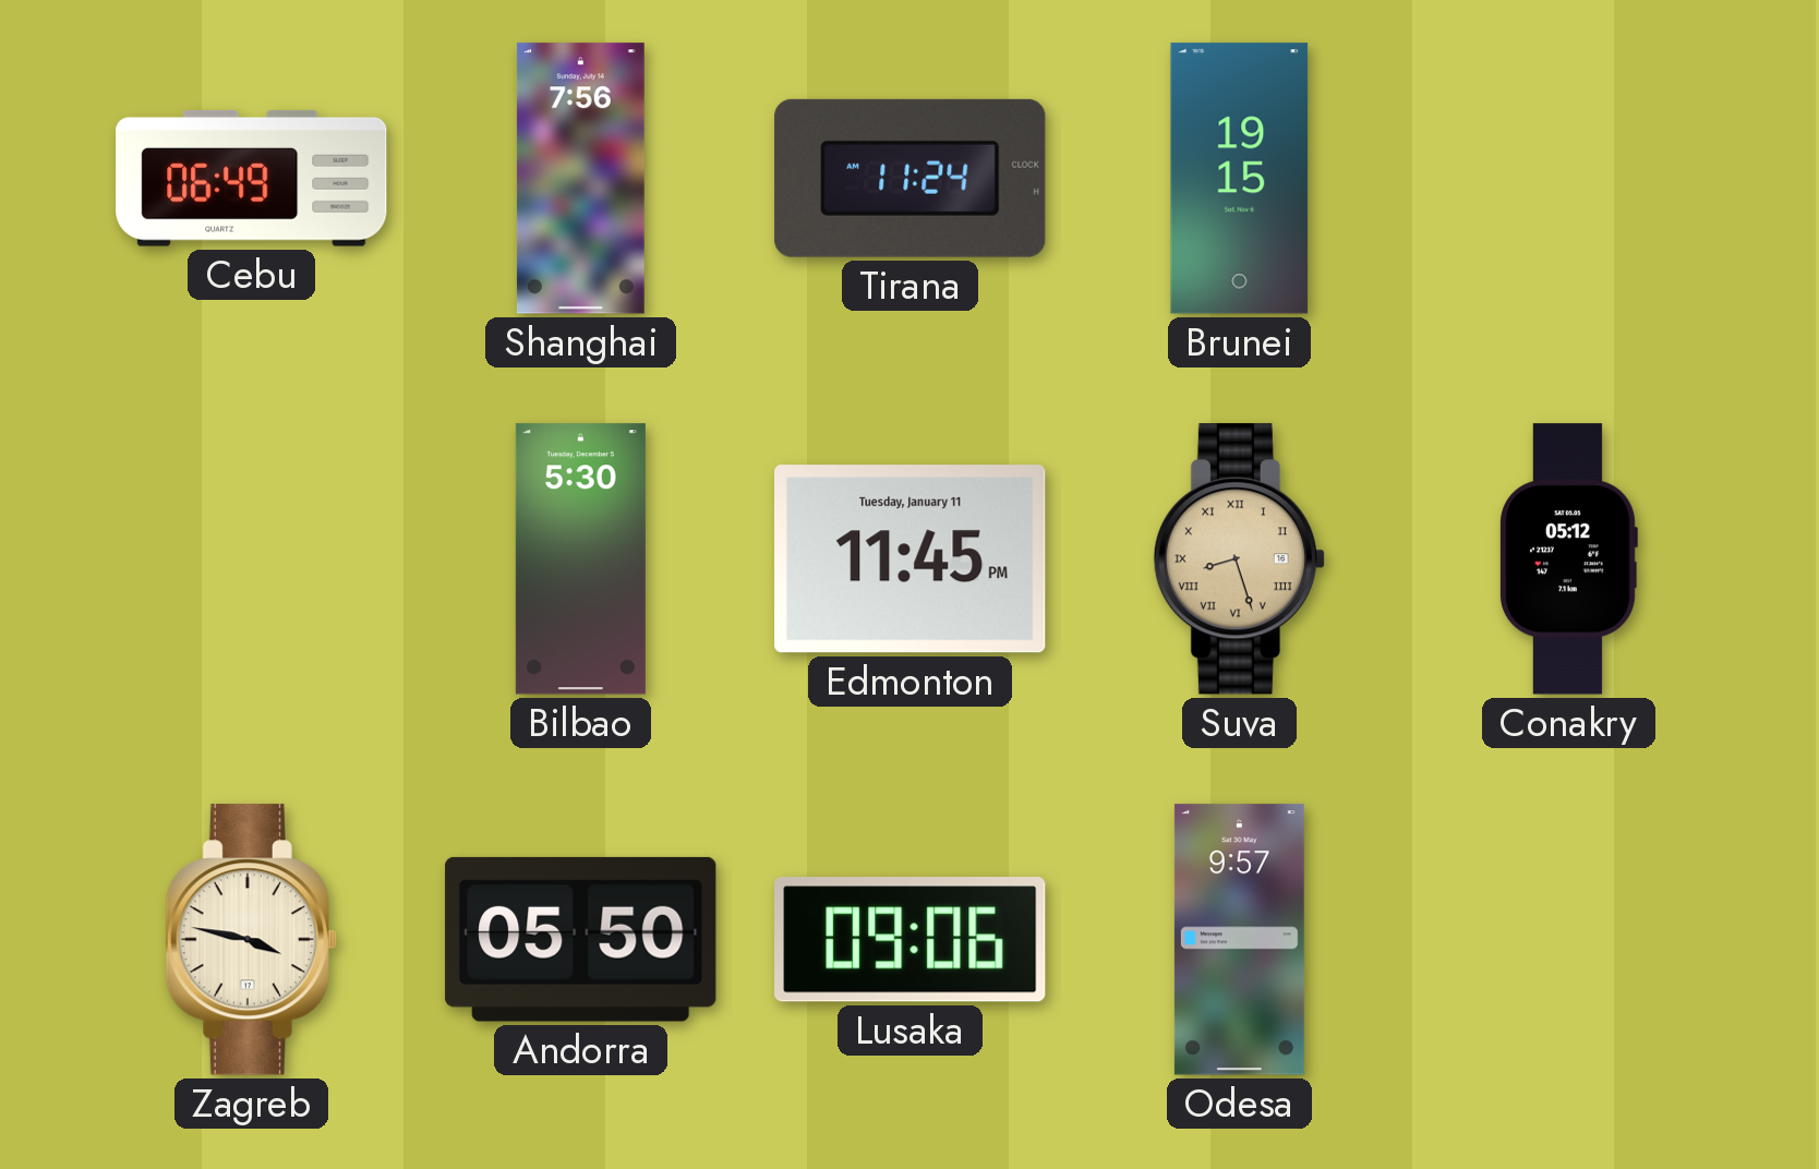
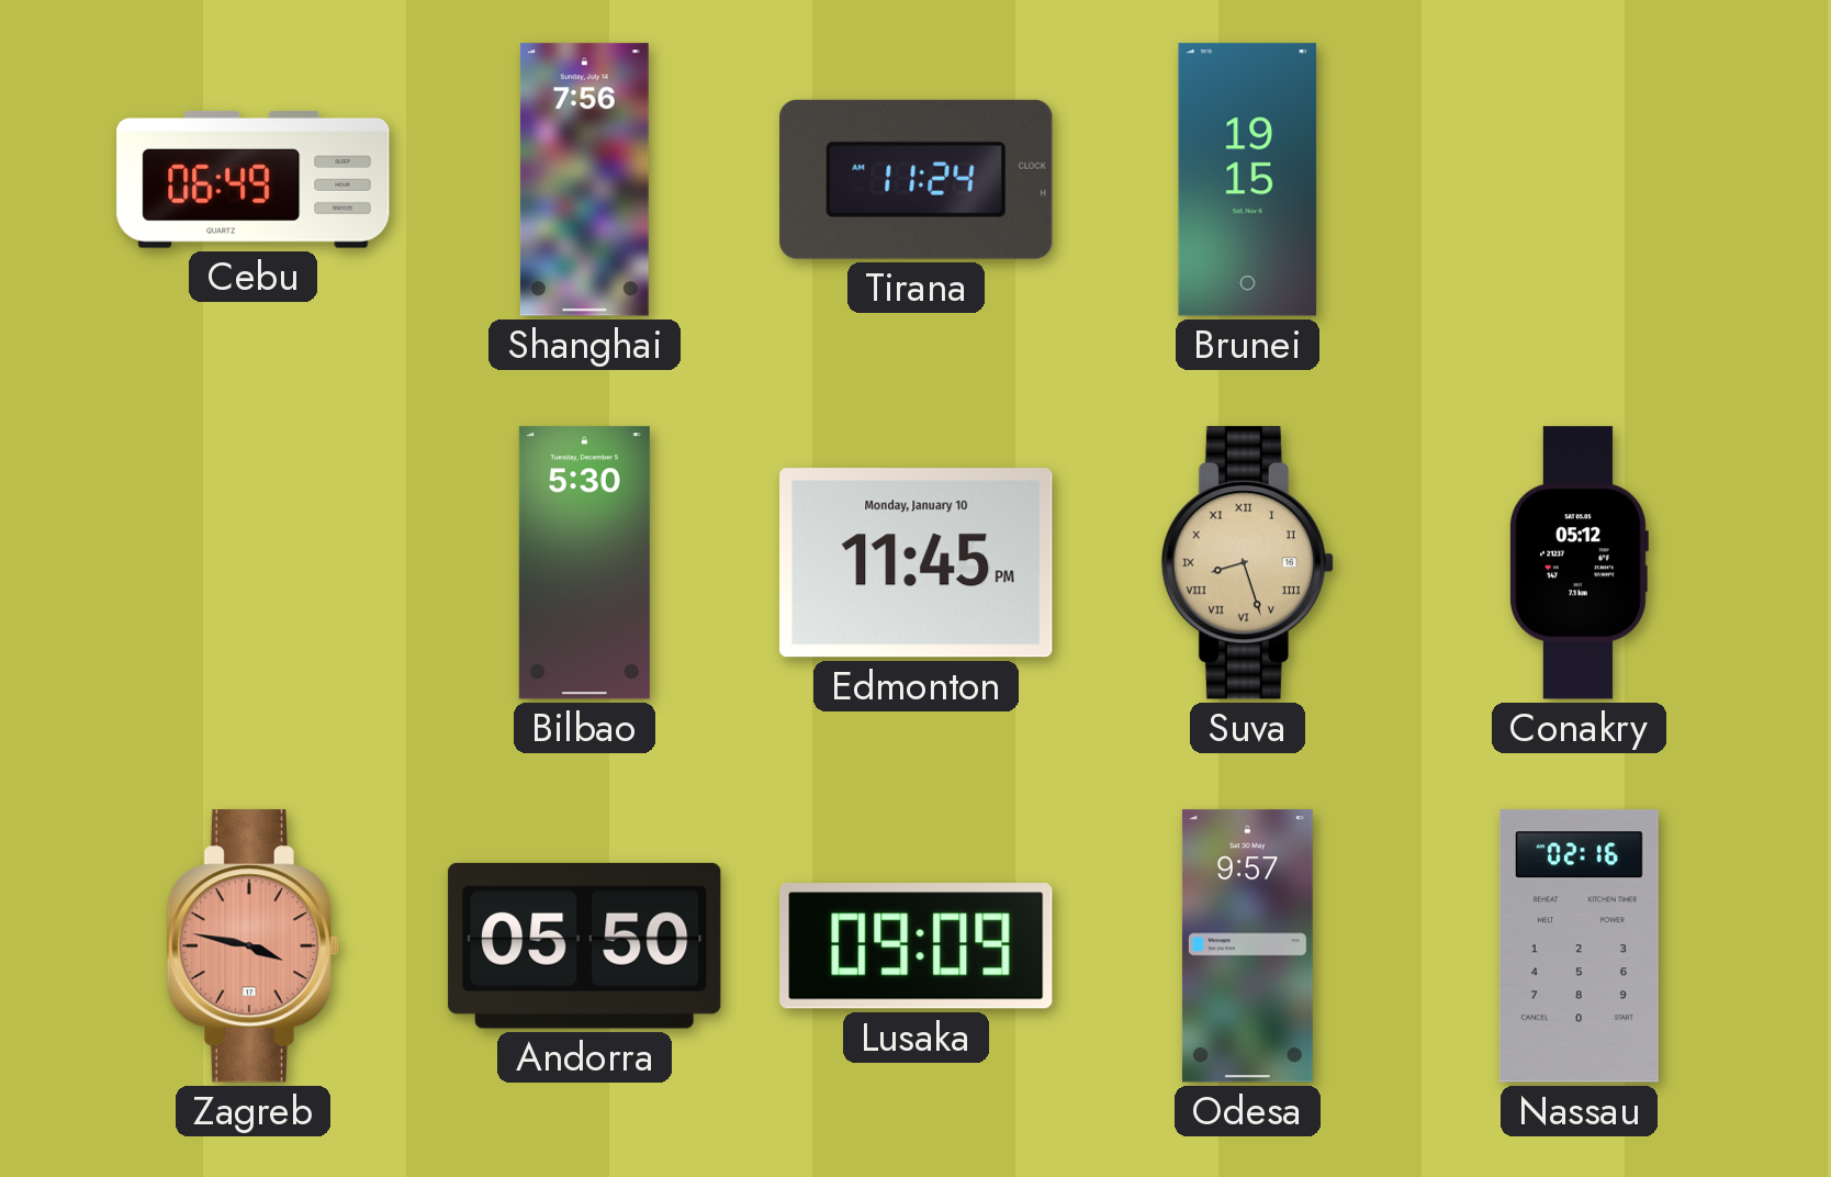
Edmonton date: Tuesday, January 11 -> Monday, January 10
Zagreb dial: cream -> salmon
Lusaka: 09:06 -> 09:09
Nassau: none -> 02:16
